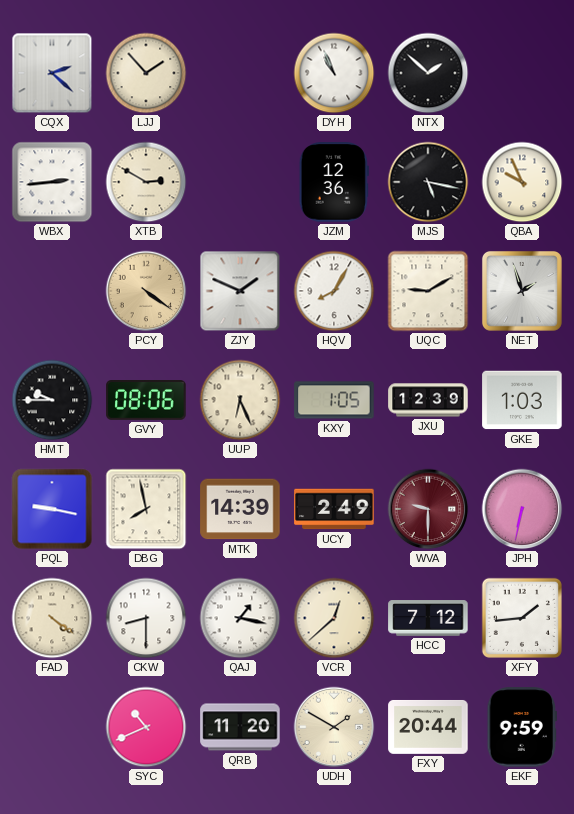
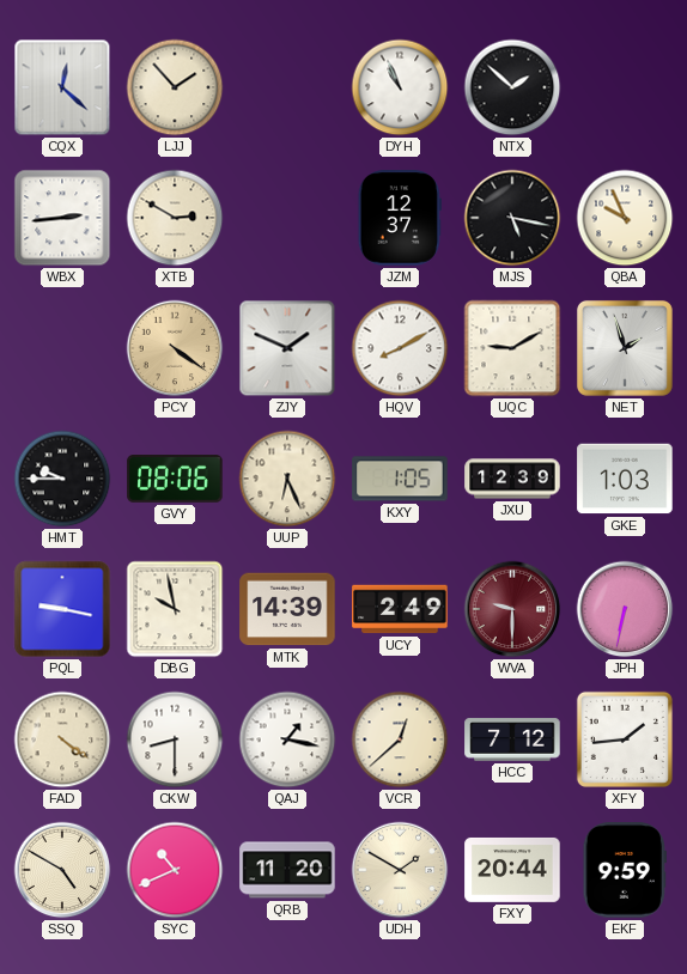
CQX: 2:22 -> 12:22
JZM: 12:36 -> 12:37
HQV: 8:05 -> 8:10
DBG: 7:58 -> 9:58
SSQ: none -> 4:50
